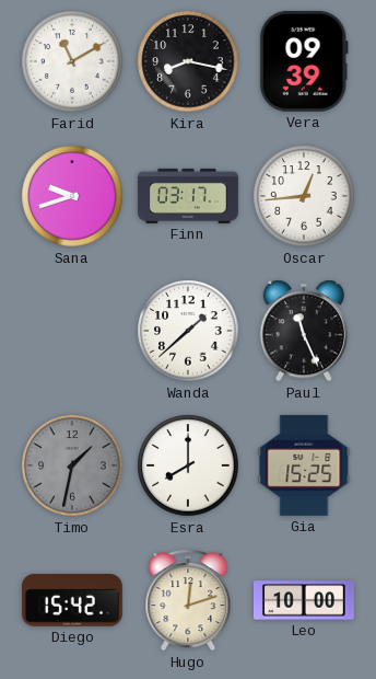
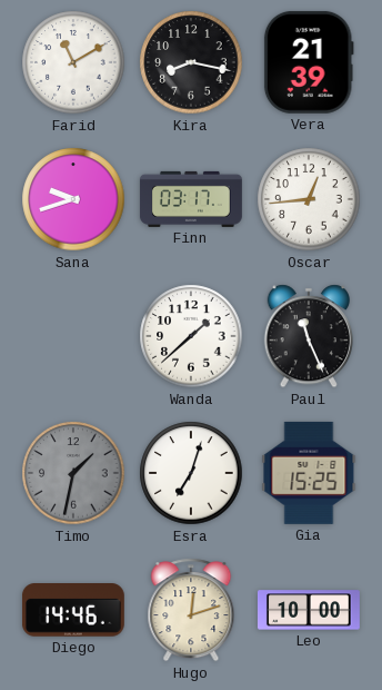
Vera: 09:39 -> 21:39
Esra: 8:00 -> 7:03
Diego: 15:42 -> 14:46
